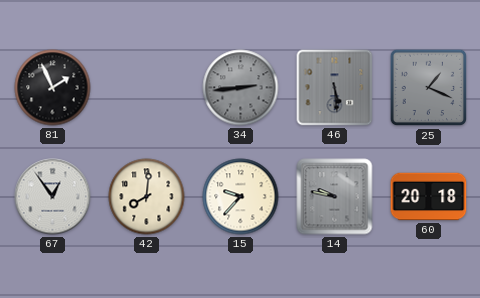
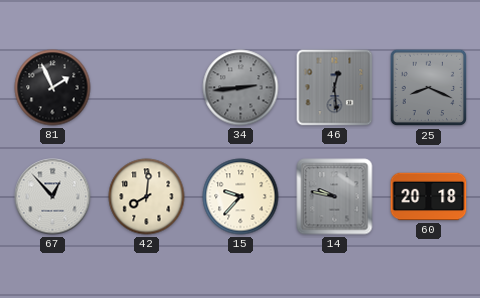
46: 5:29 -> 12:29
25: 1:19 -> 8:19
67: 12:54 -> 12:53
